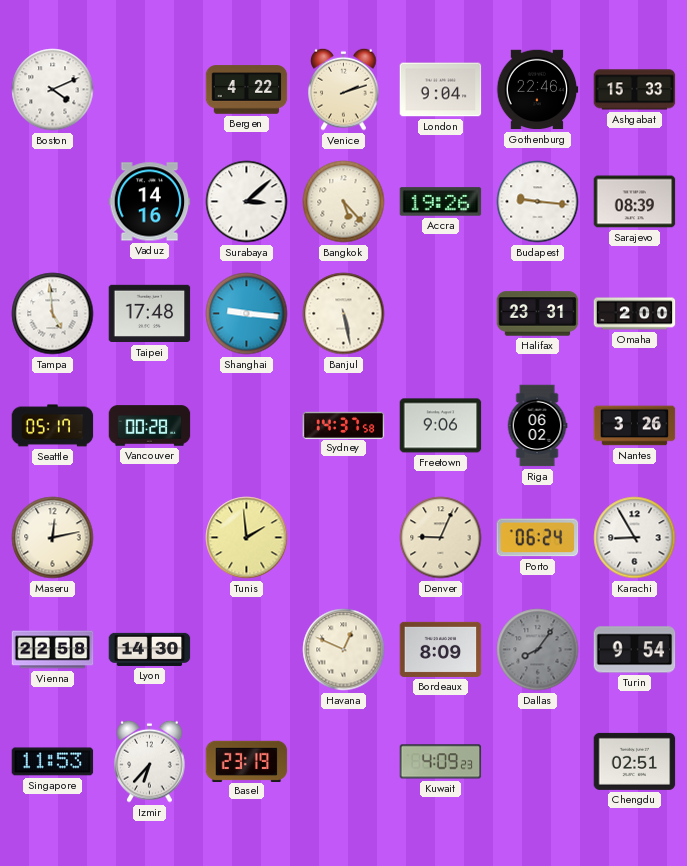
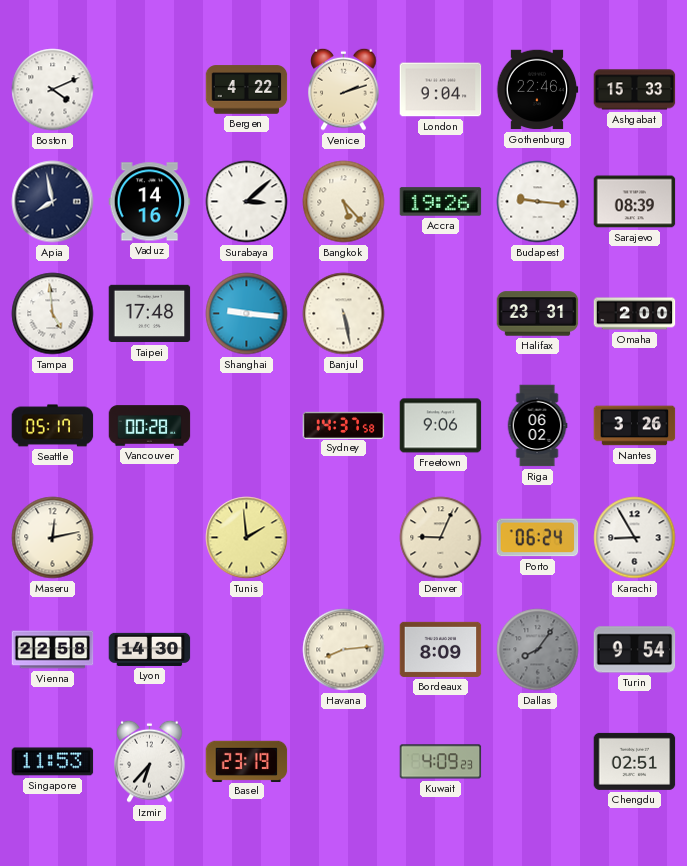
Apia: none -> 7:58
Havana: 12:49 -> 8:14
